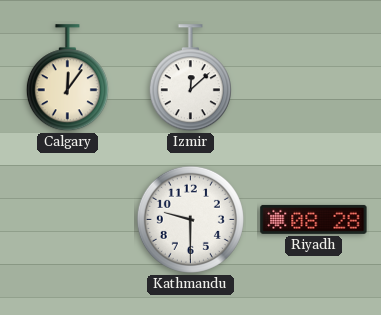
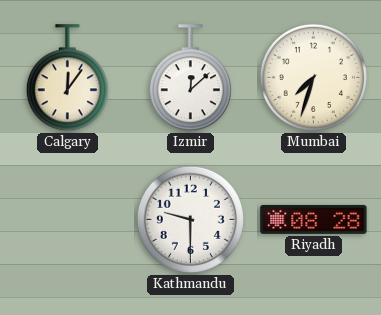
Mumbai: none -> 7:33
